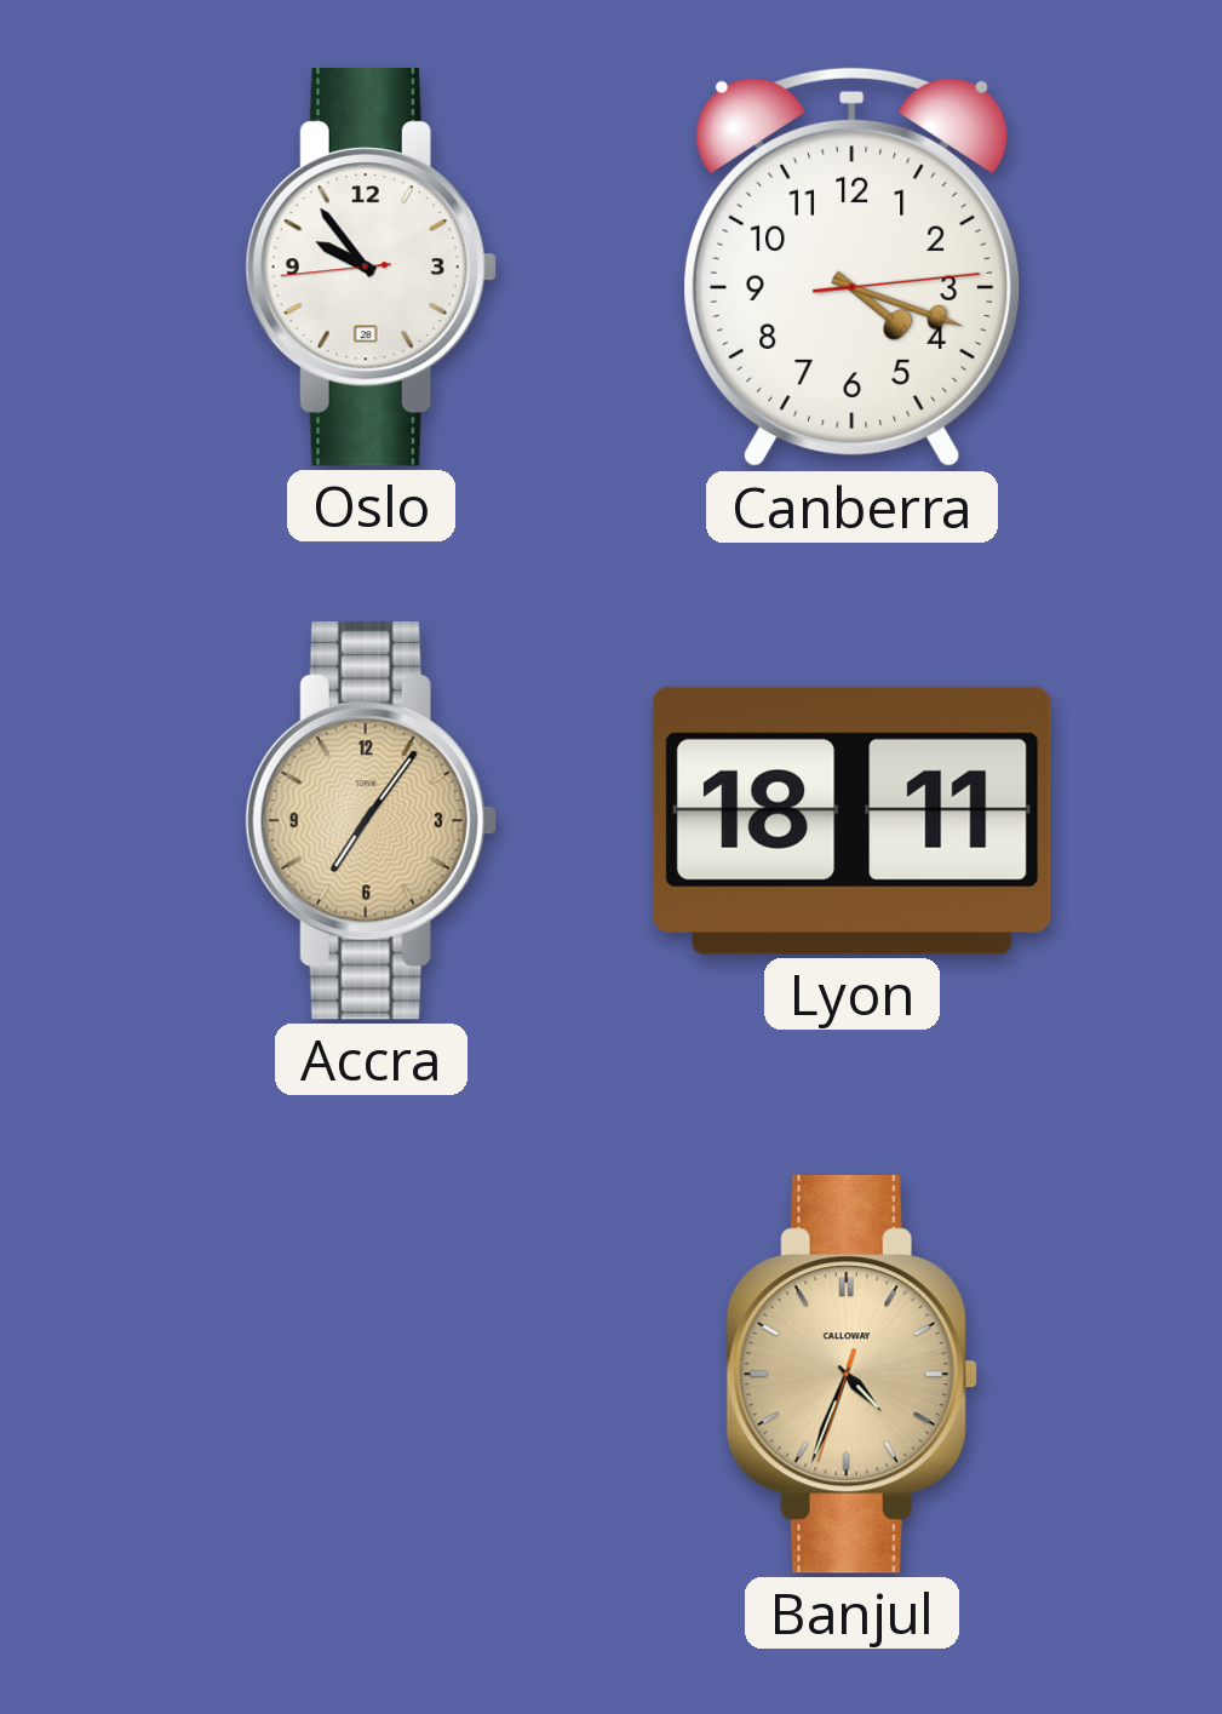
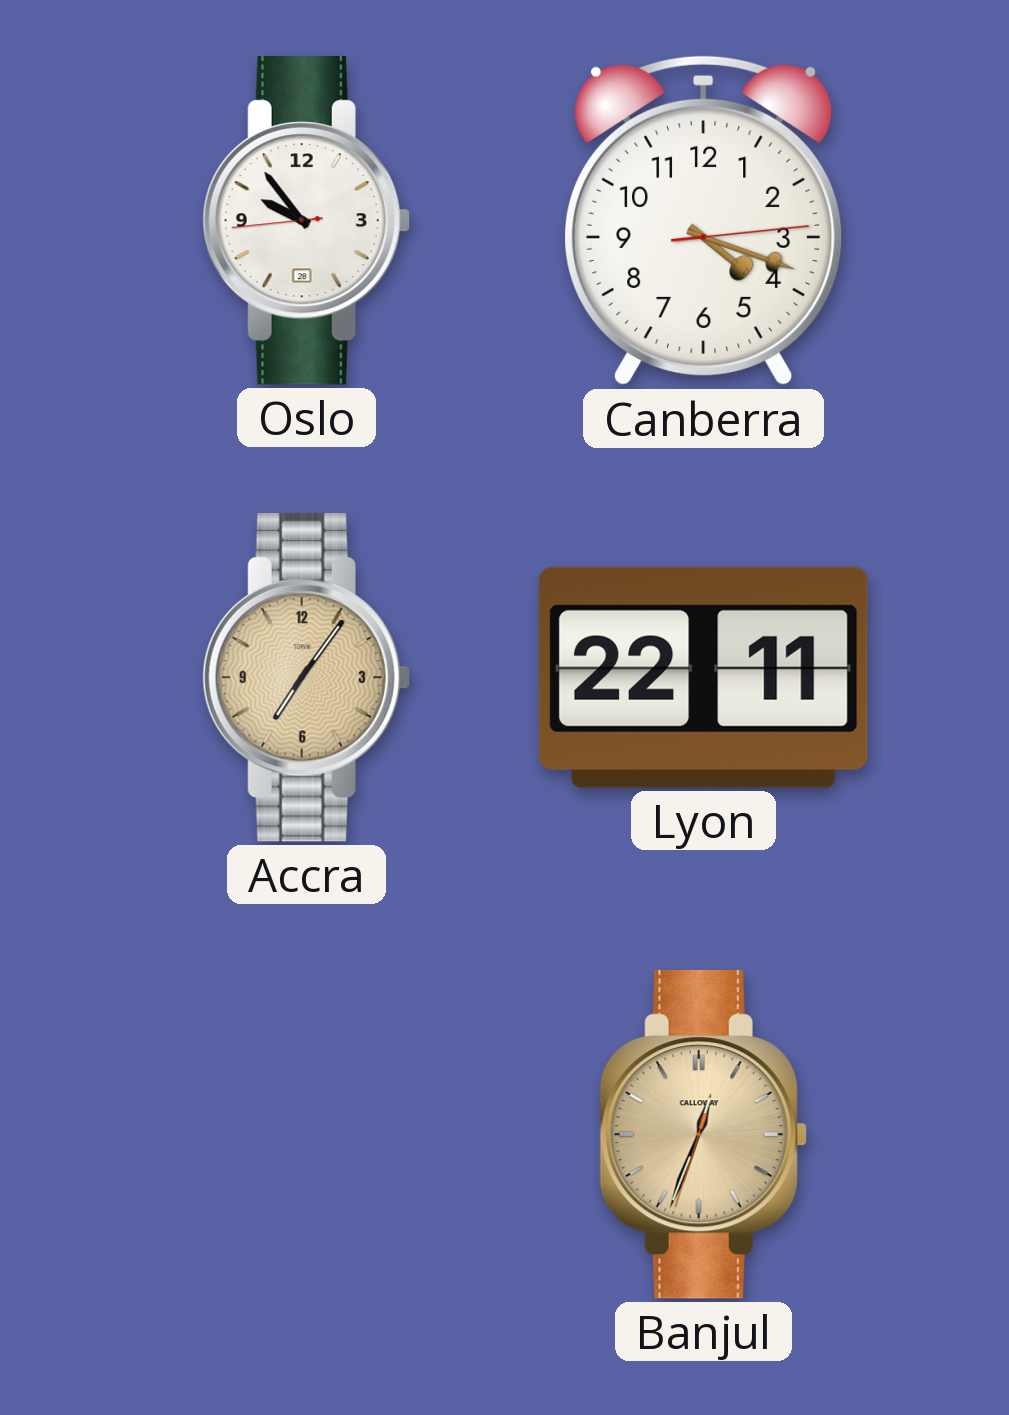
Lyon: 18:11 -> 22:11
Banjul: 4:33 -> 12:33
